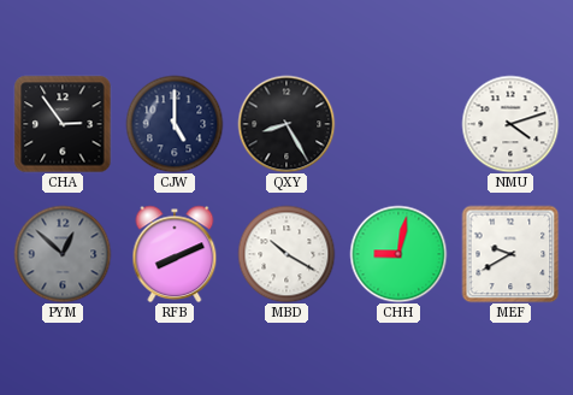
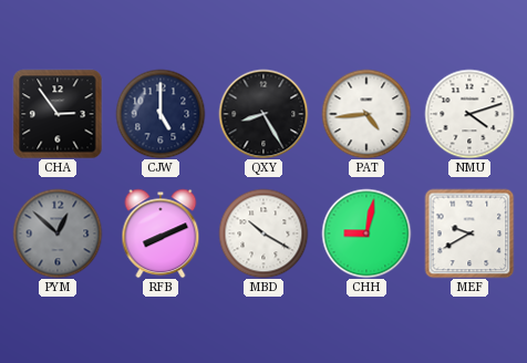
PAT: none -> 4:44
